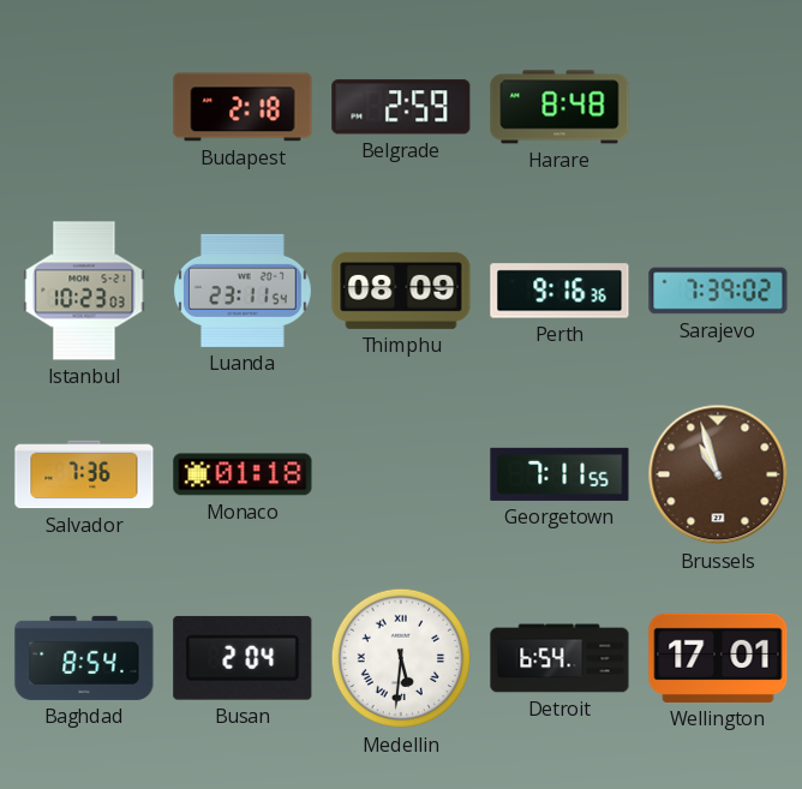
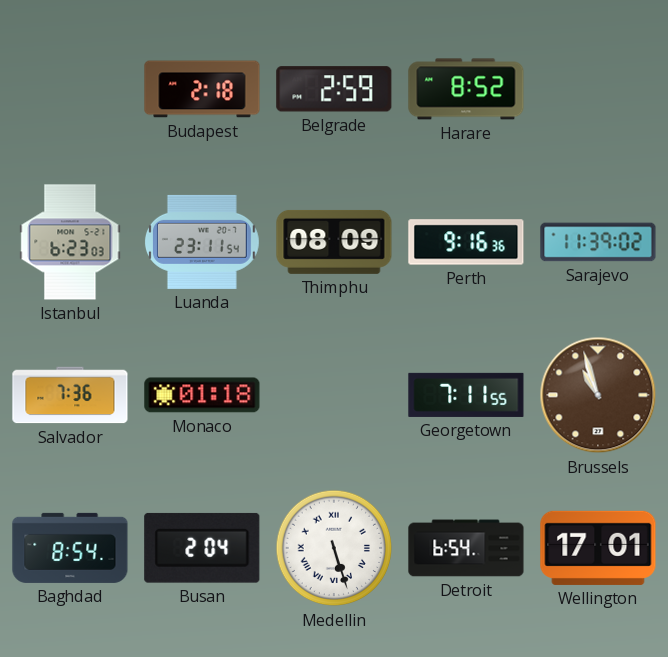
Harare: 8:48 -> 8:52
Istanbul: 10:23 -> 6:23
Sarajevo: 7:39 -> 11:39
Medellin: 5:31 -> 5:27
